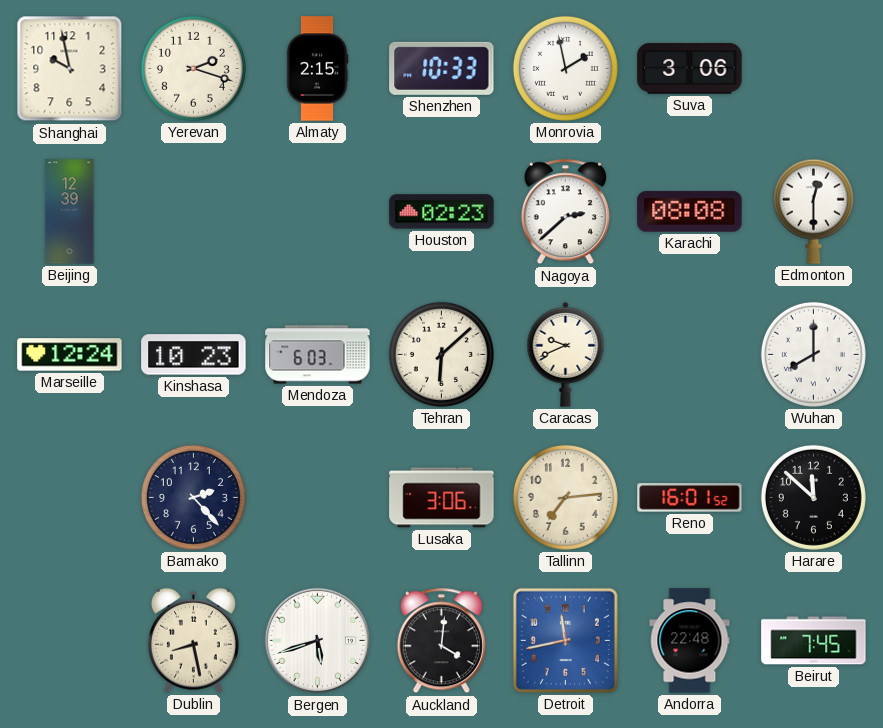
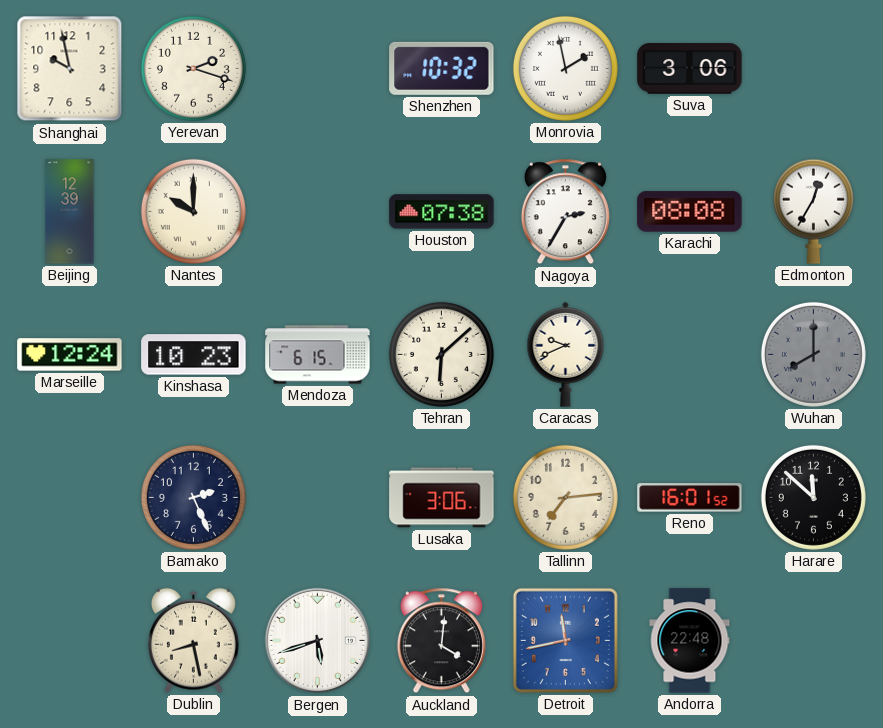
Almaty: 2:15 -> none
Shenzhen: 10:33 -> 10:32
Nantes: none -> 10:00
Houston: 02:23 -> 07:38
Nagoya: 2:38 -> 2:35
Edmonton: 12:30 -> 12:35
Mendoza: 6:03 -> 6:15
Wuhan dial: white -> grey
Bamako: 2:23 -> 2:26
Beirut: 7:45 -> none
